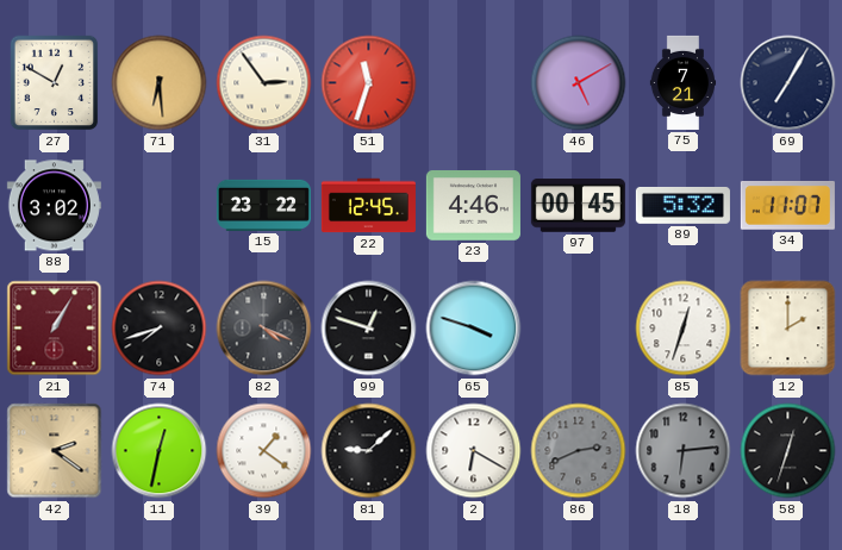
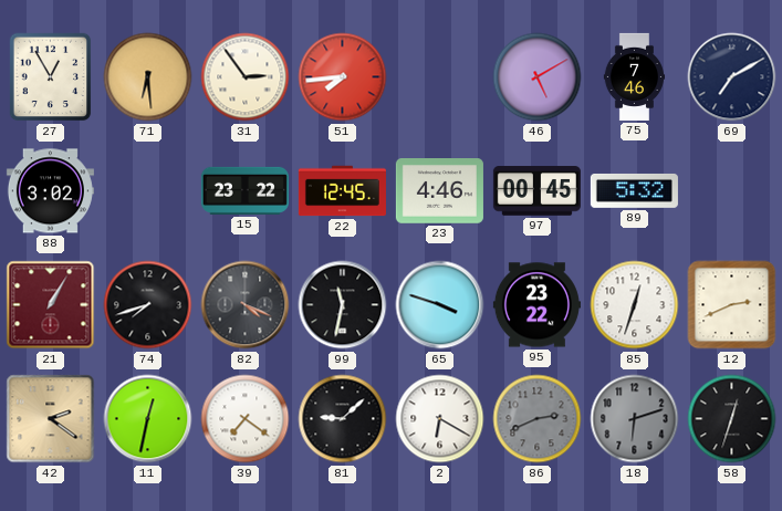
27: 12:50 -> 12:55
51: 11:33 -> 7:44
75: 7:21 -> 7:46
69: 7:05 -> 7:10
34: 11:07 -> none
99: 12:48 -> 11:32
95: none -> 23:22
12: 2:00 -> 2:41
39: 1:21 -> 7:21
18: 6:14 -> 6:12
